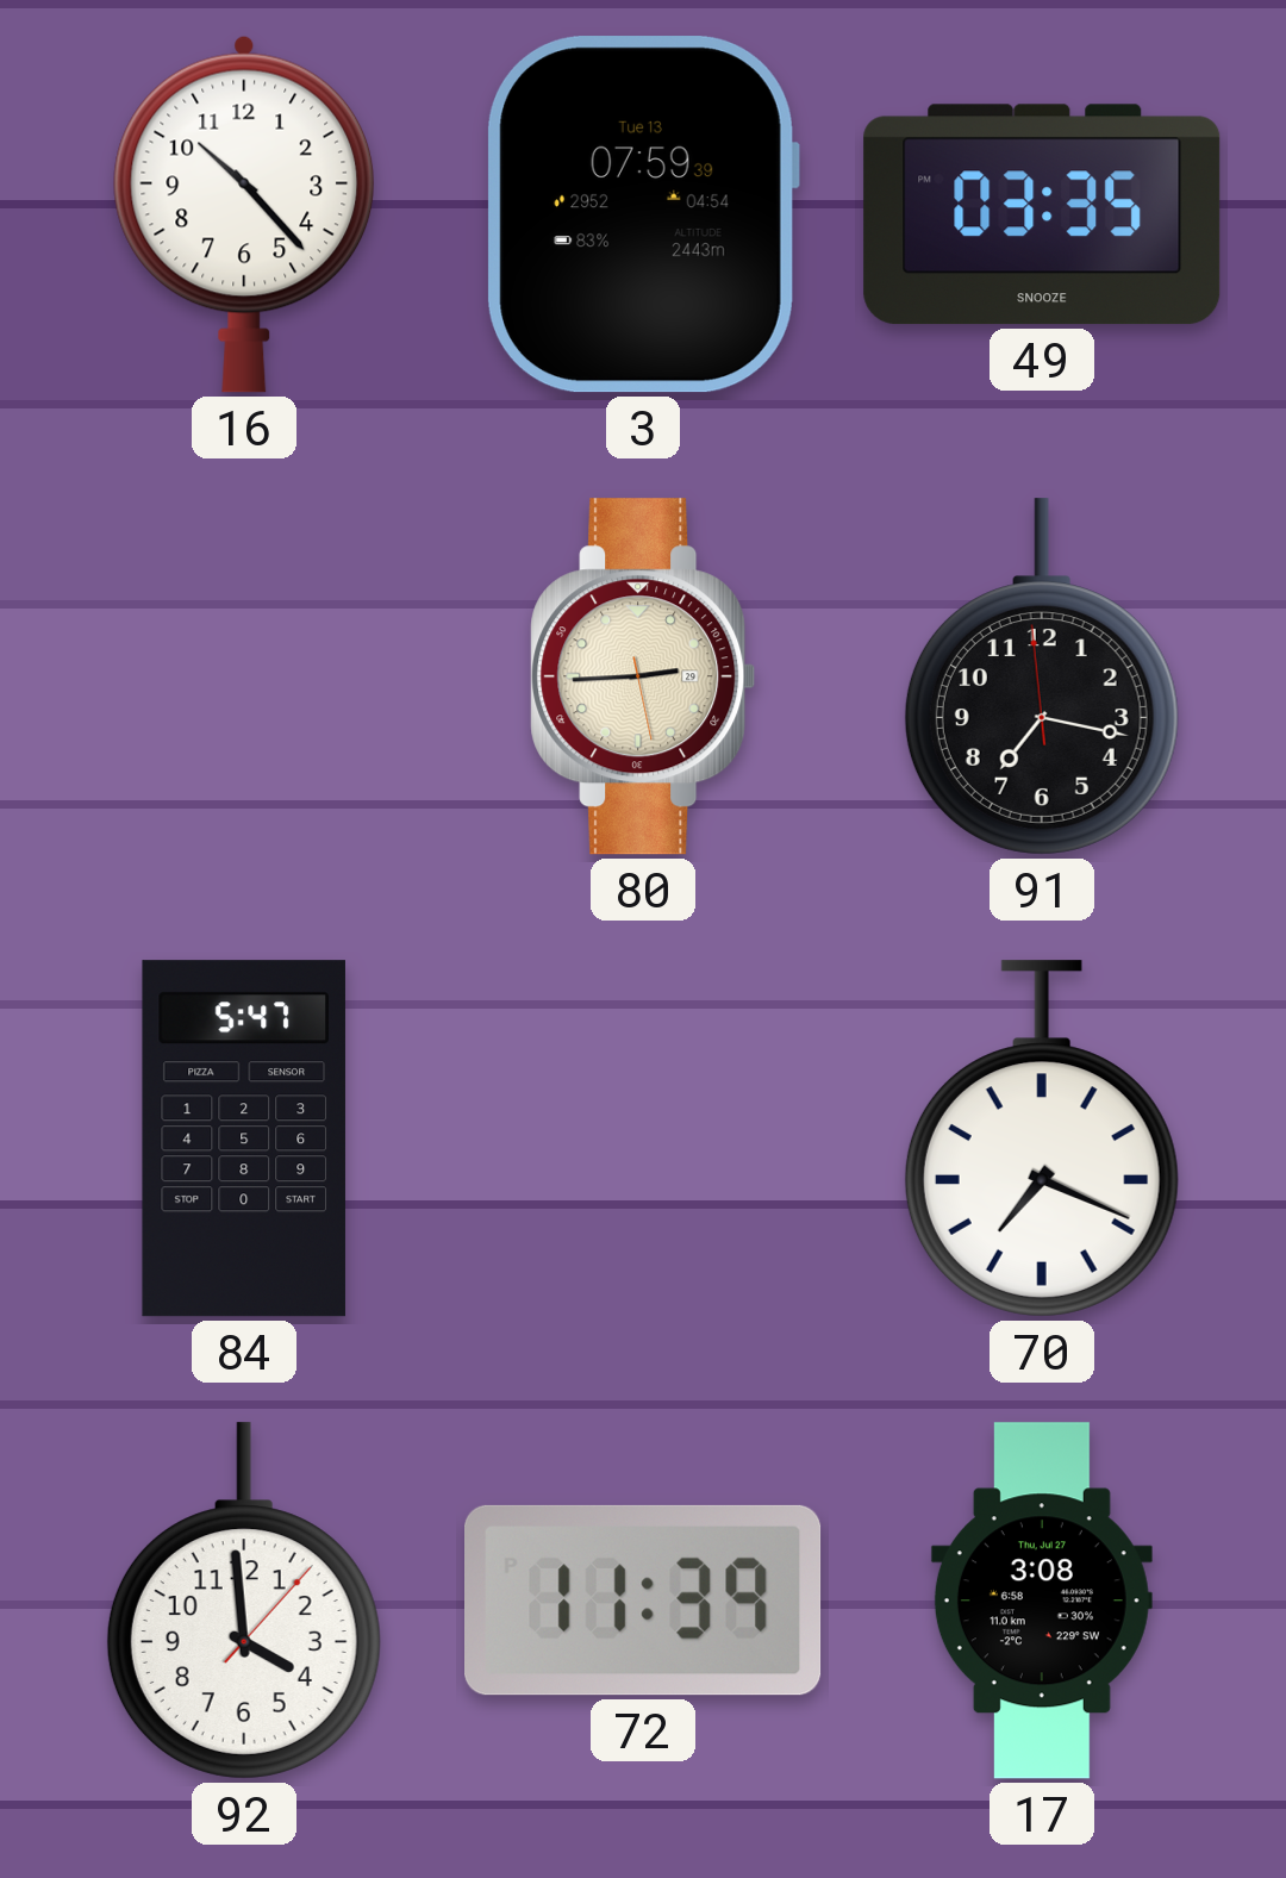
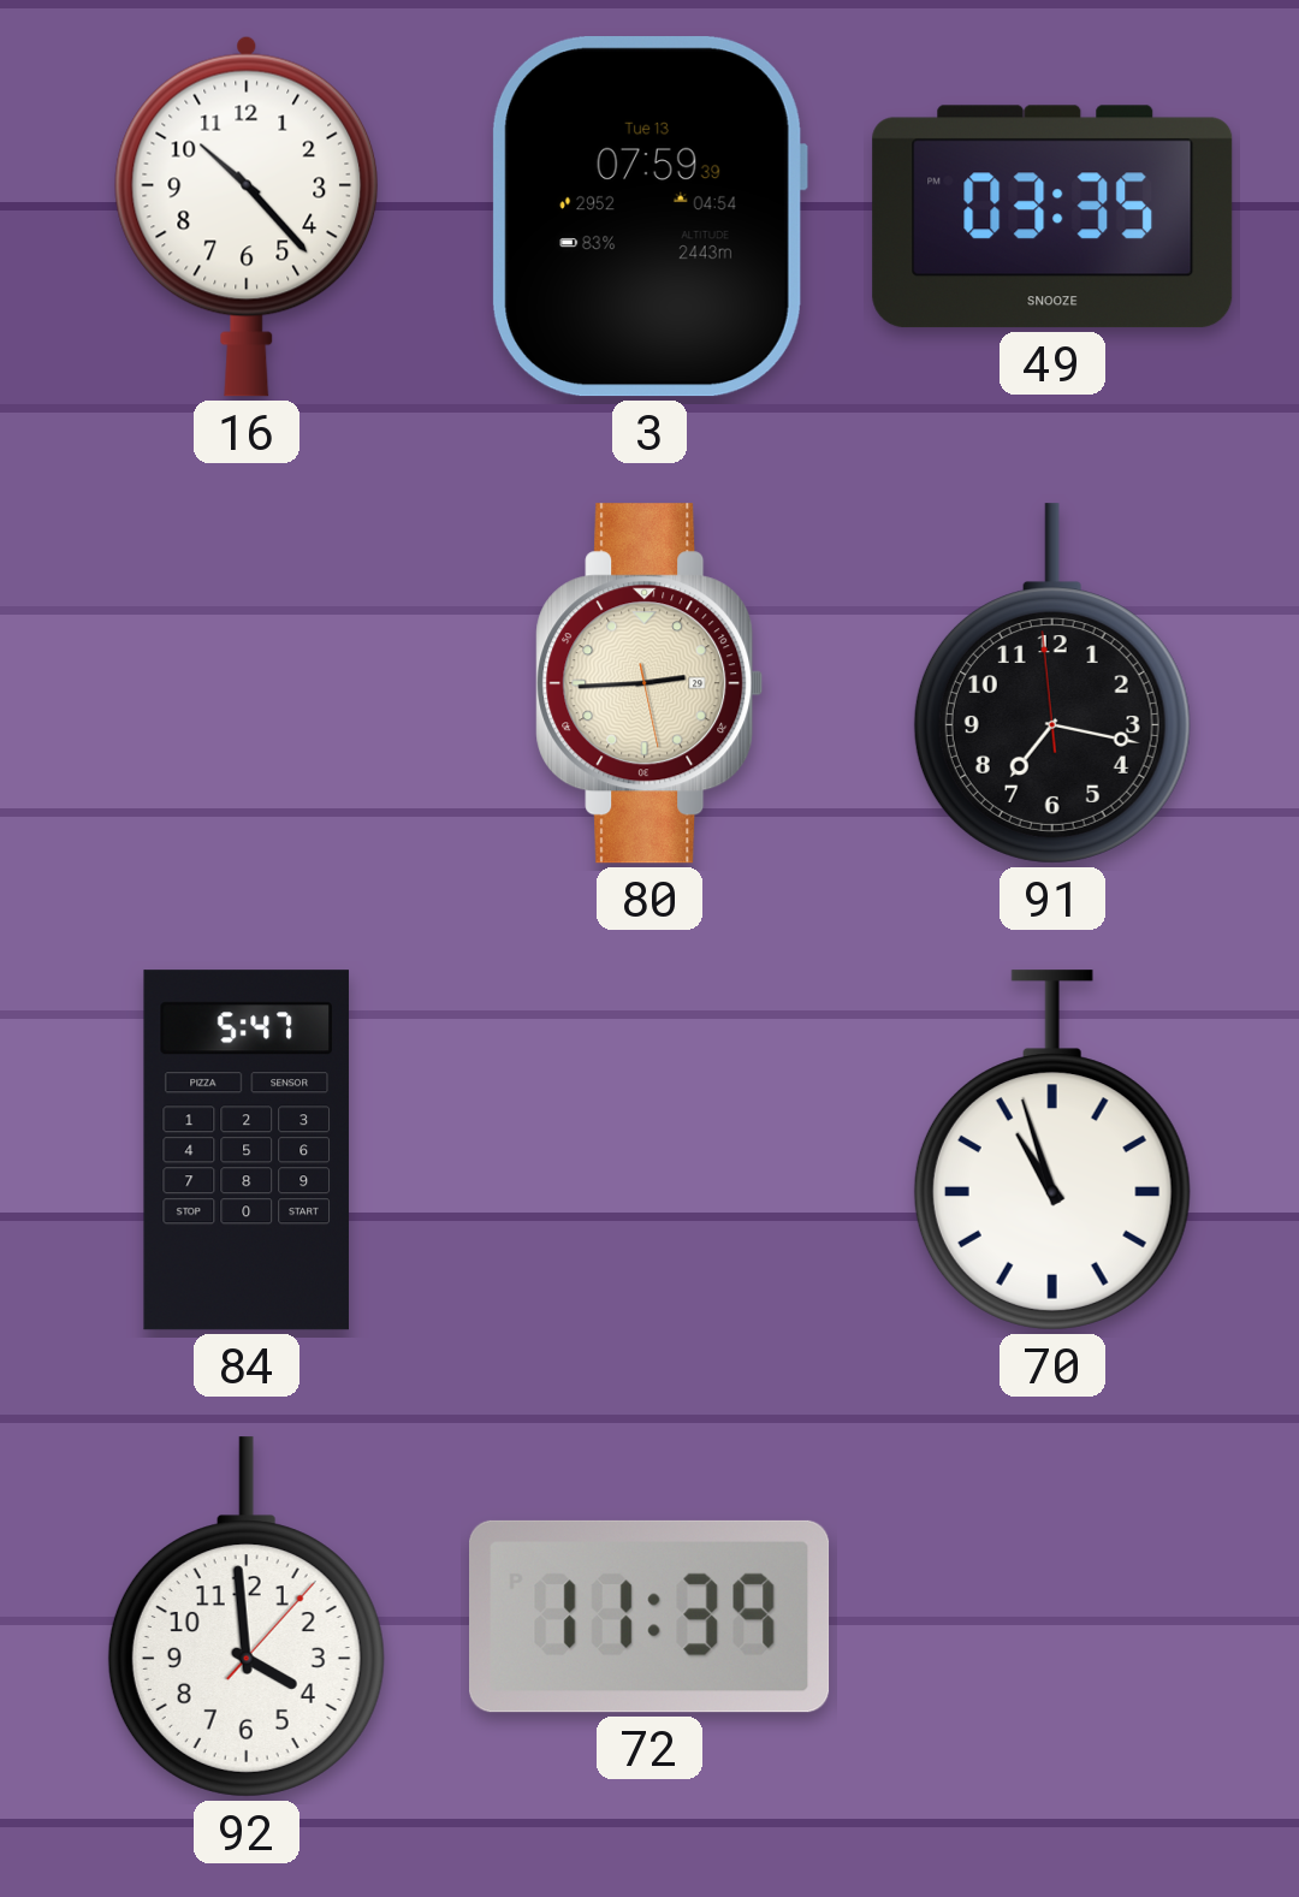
70: 7:19 -> 10:57
17: 3:08 -> none
